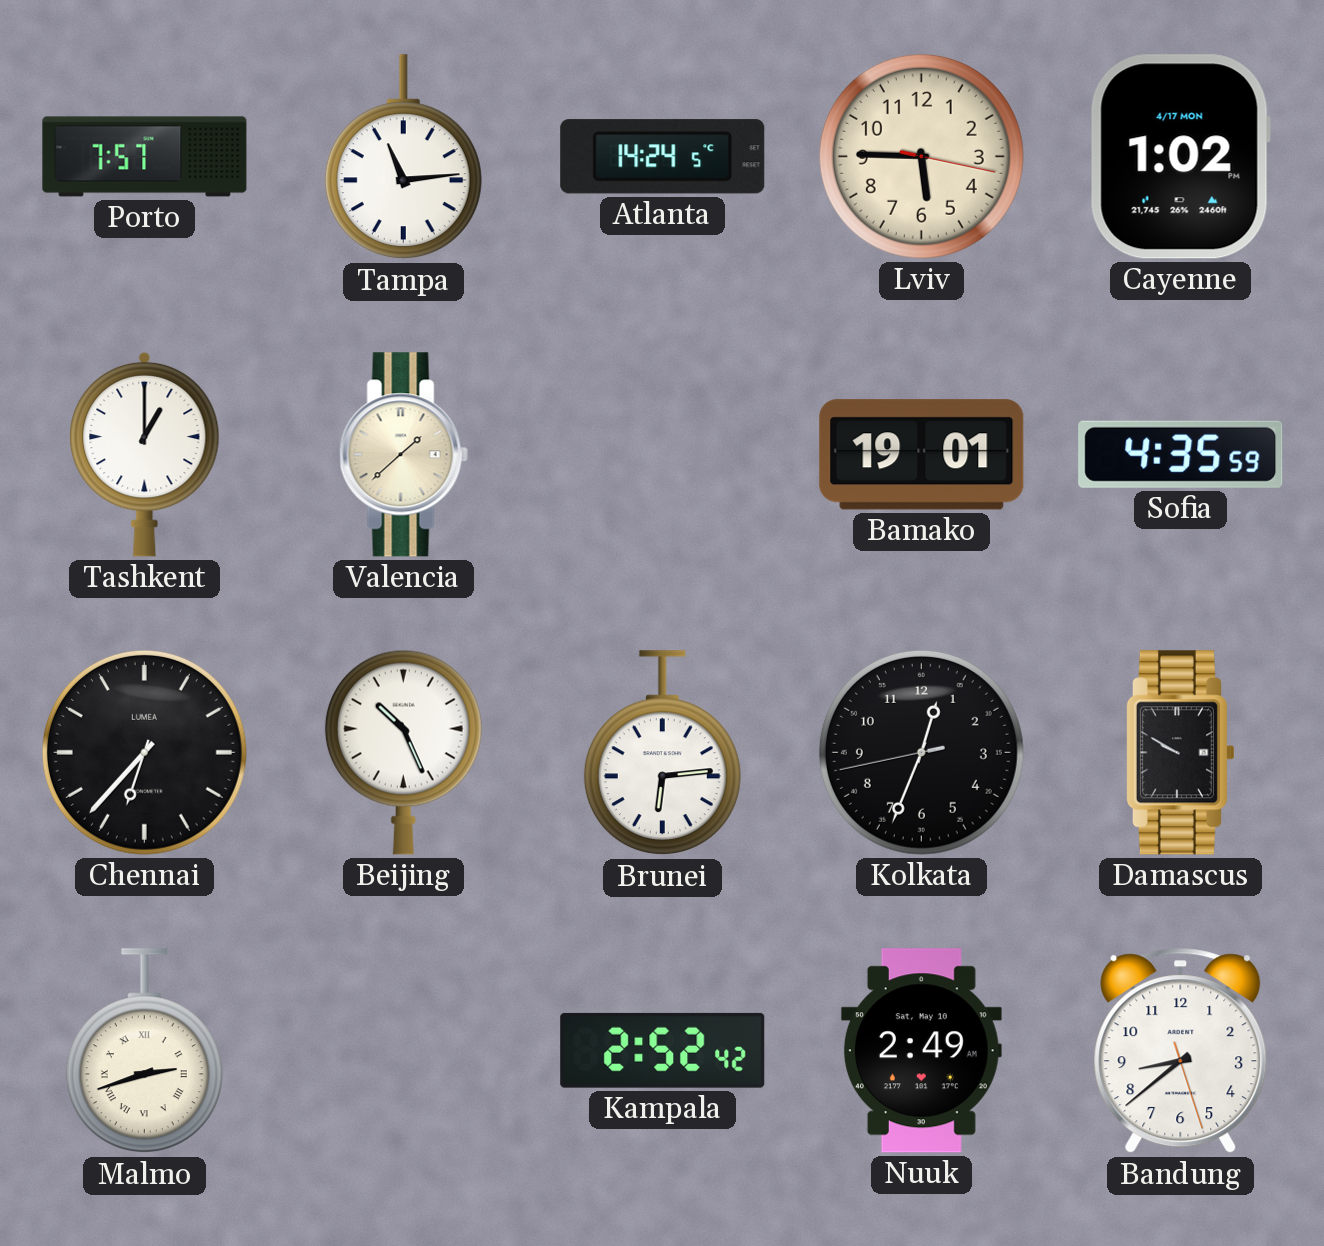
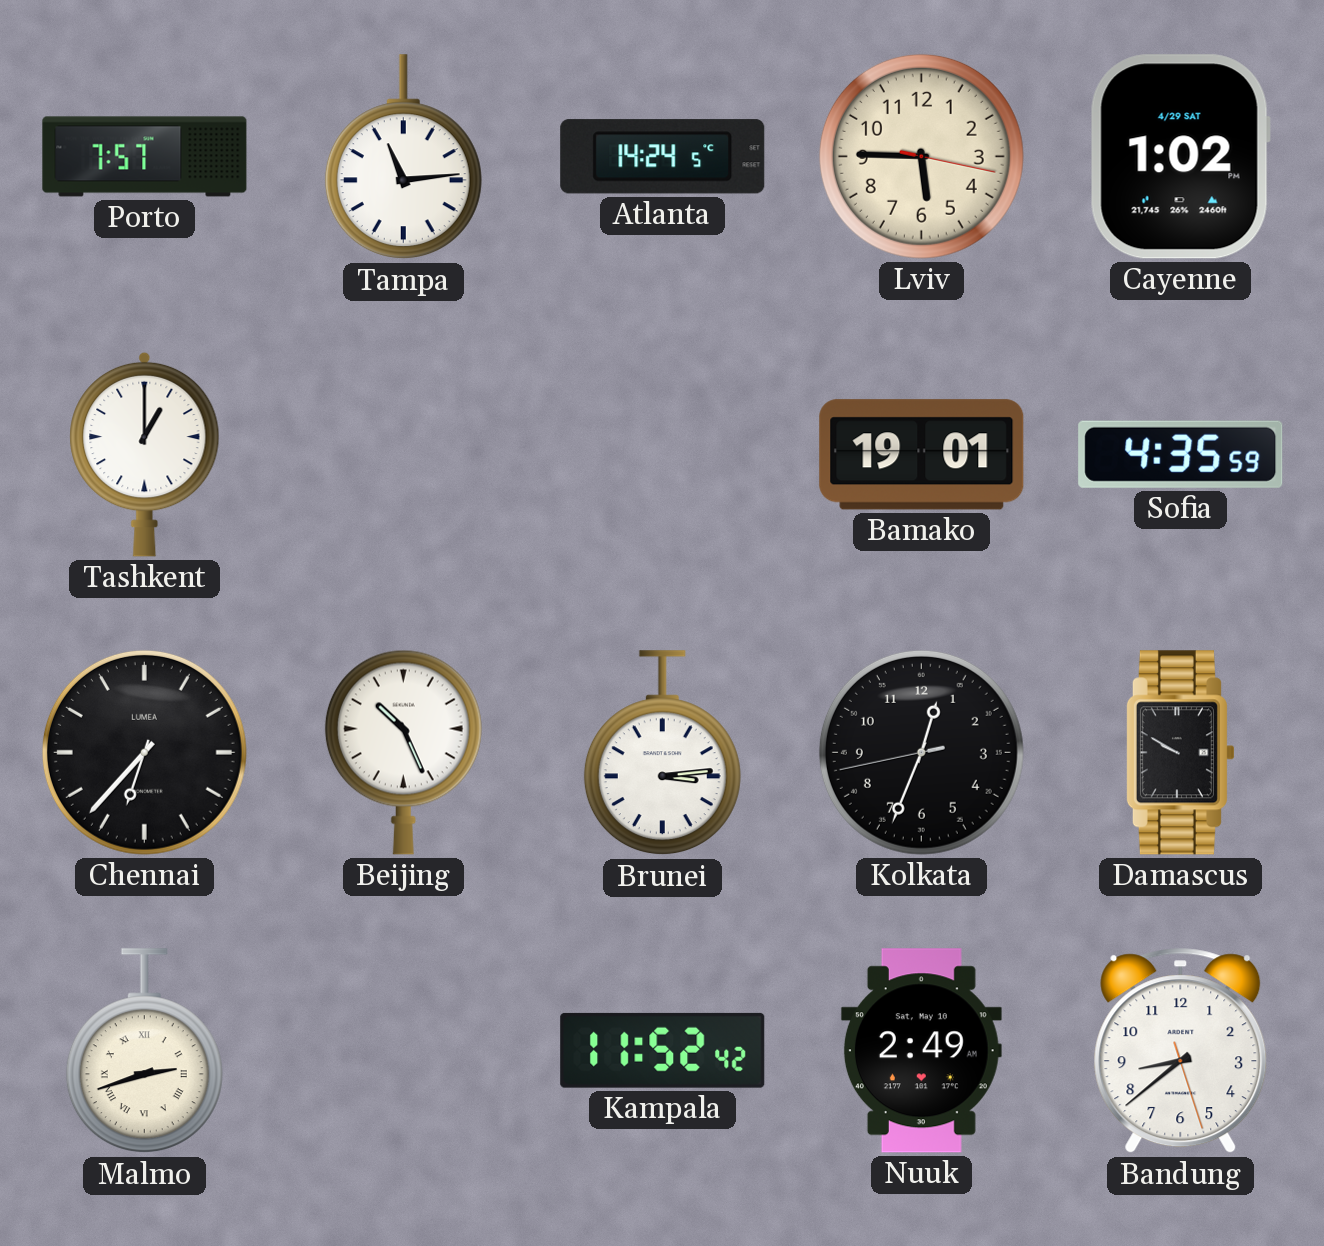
Cayenne date: 4/17 MON -> 4/29 SAT
Valencia: 1:38 -> none
Brunei: 6:14 -> 3:14
Kampala: 2:52 -> 11:52
